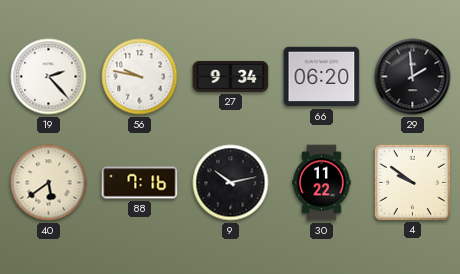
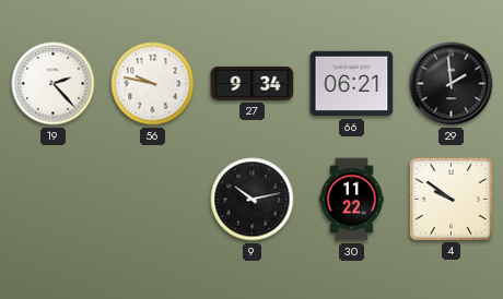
66: 06:20 -> 06:21
40: 5:39 -> none
88: 7:16 -> none
